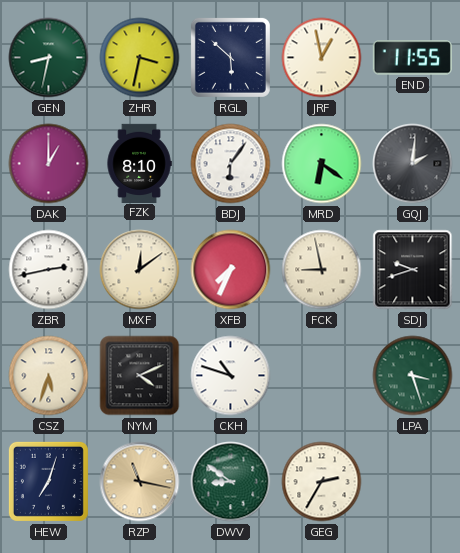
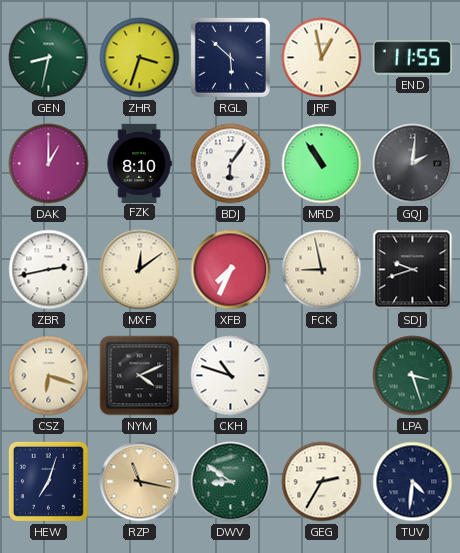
ZHR: 3:32 -> 3:33
MRD: 6:21 -> 10:54
CSZ: 5:33 -> 6:18
TUV: none -> 4:31
